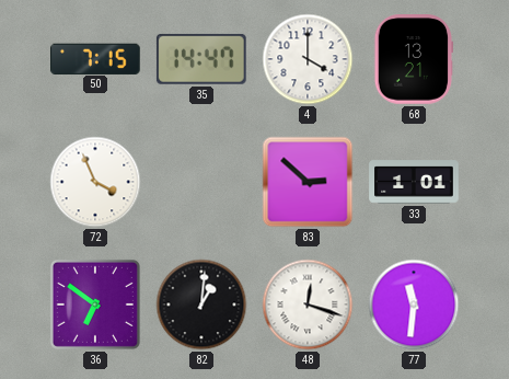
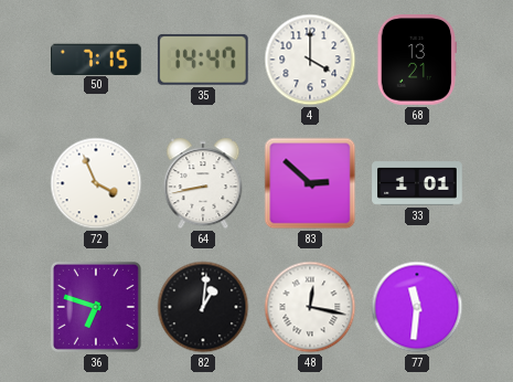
64: none -> 8:43
36: 6:51 -> 6:48
48: 12:18 -> 12:17
